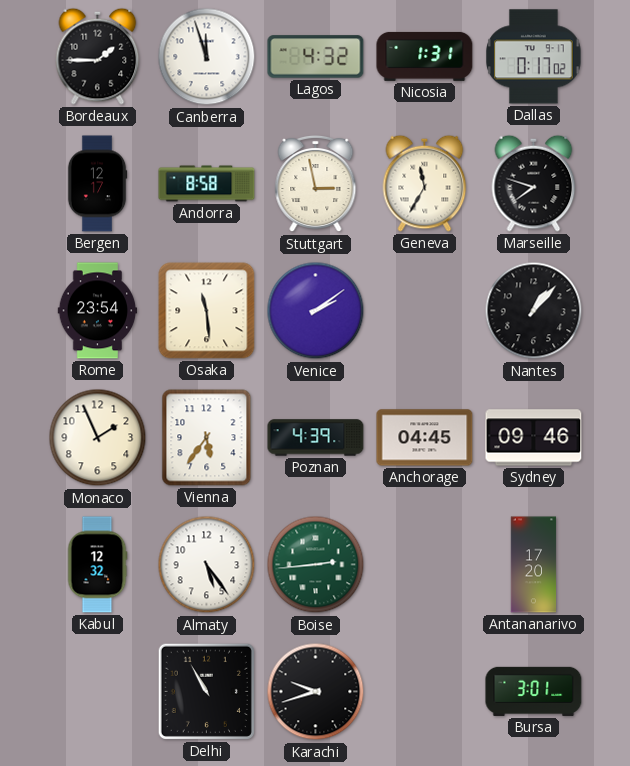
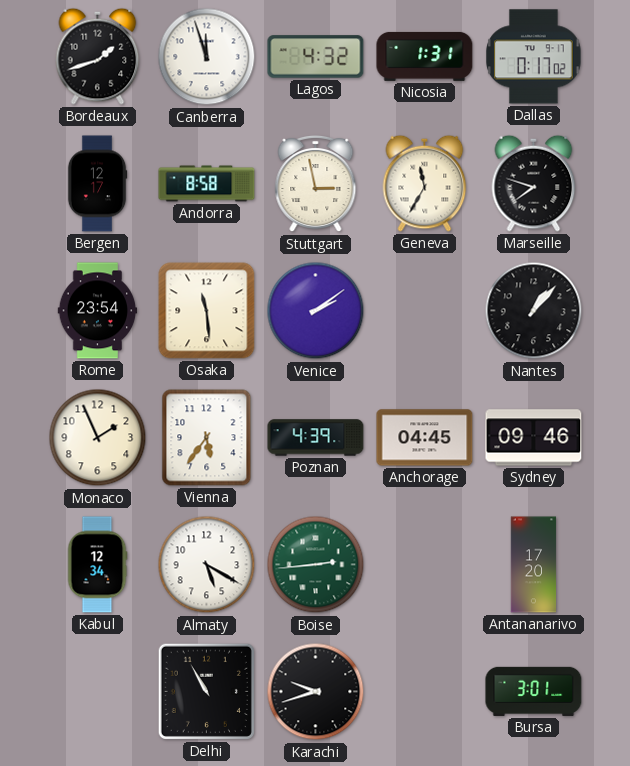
Bordeaux: 1:45 -> 1:42
Kabul: 12:32 -> 12:34
Almaty: 5:24 -> 5:20
